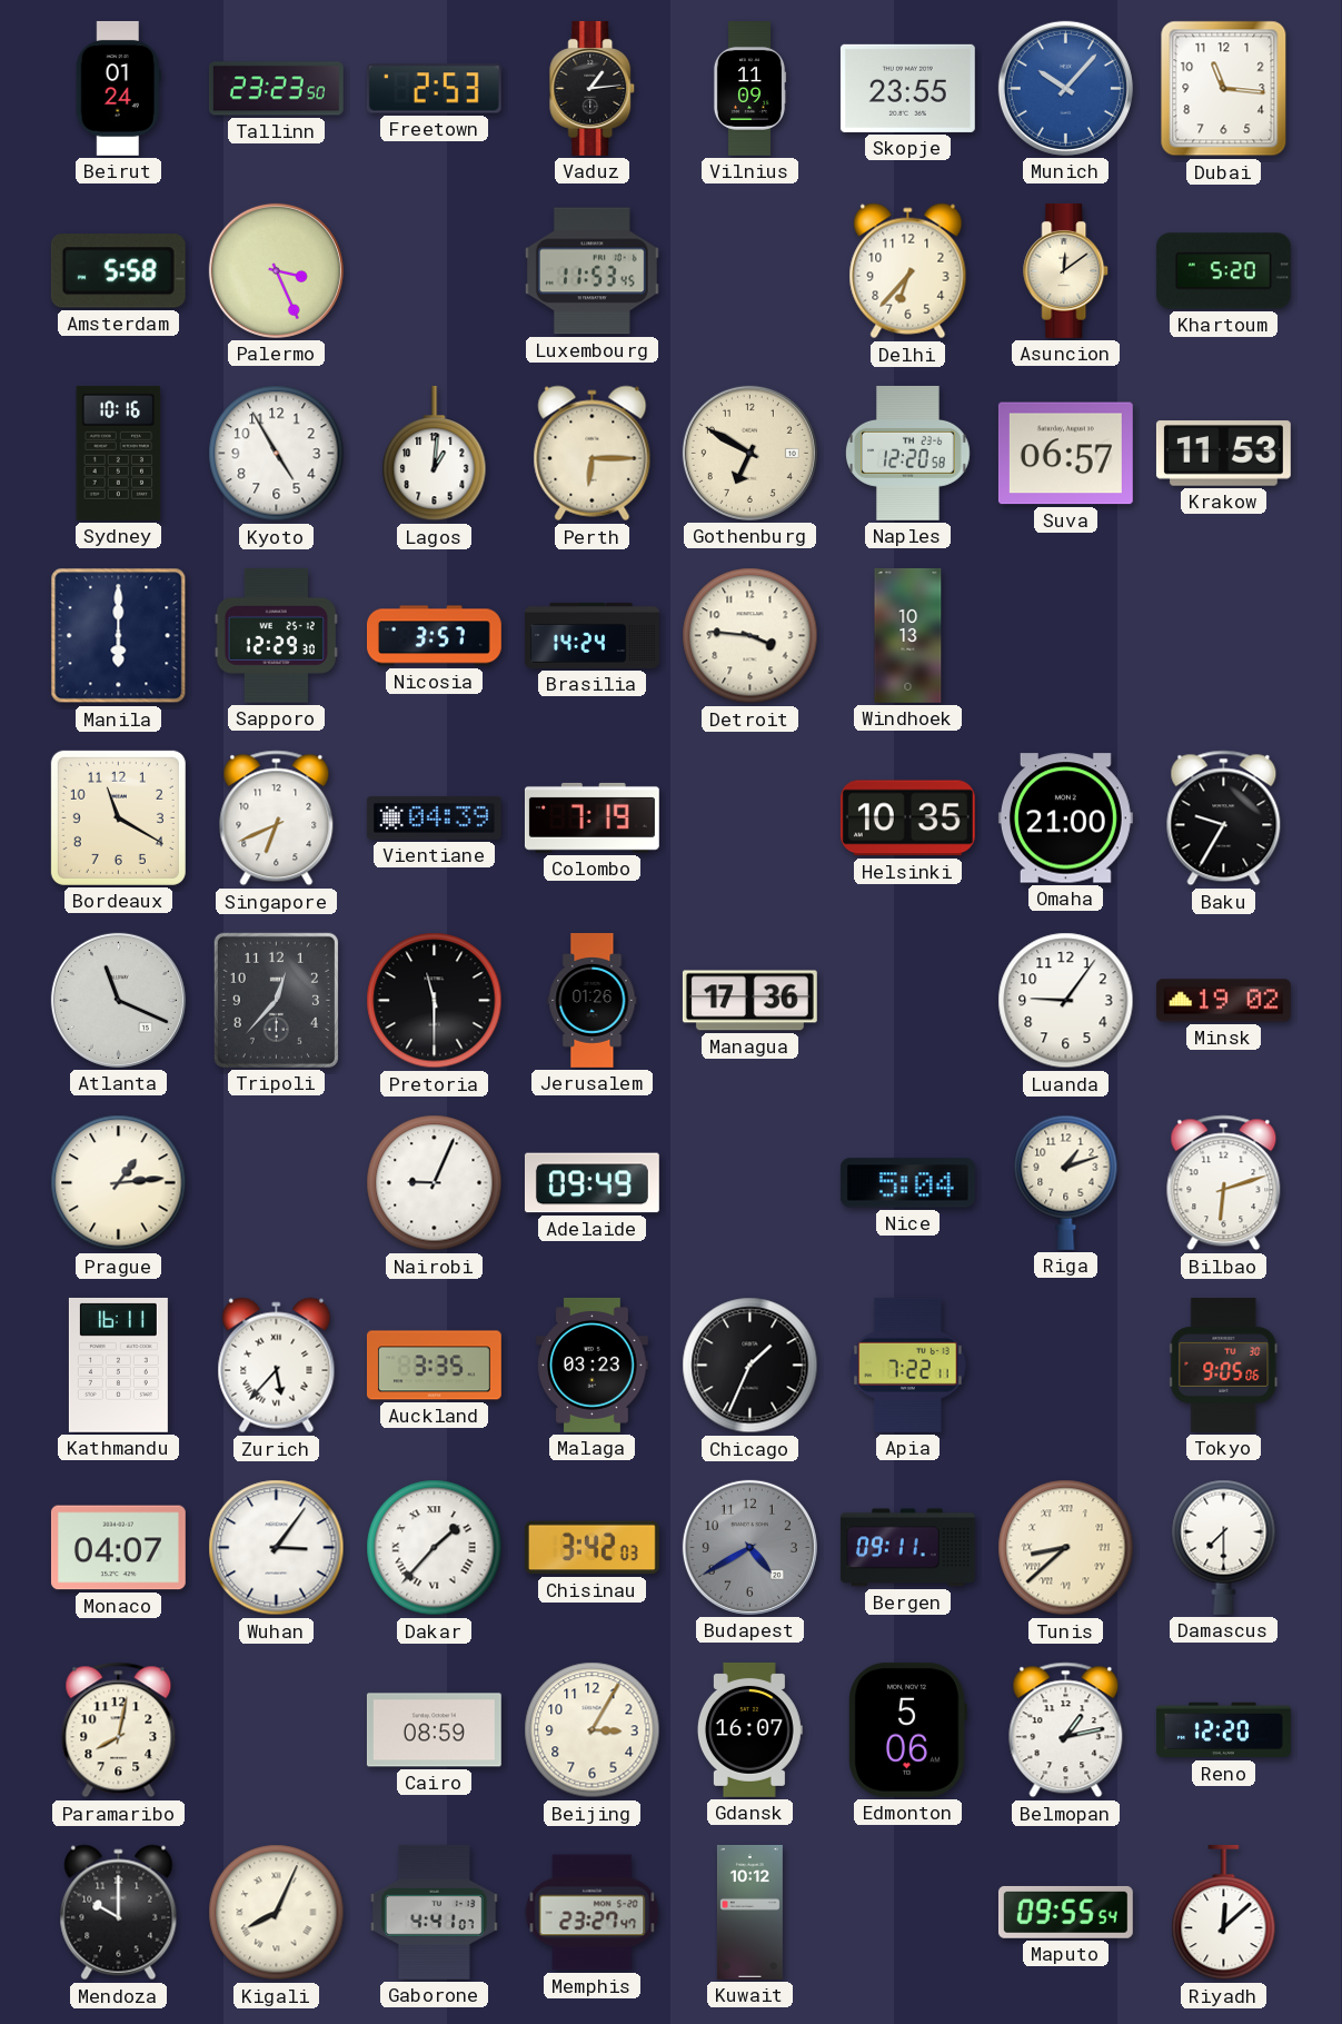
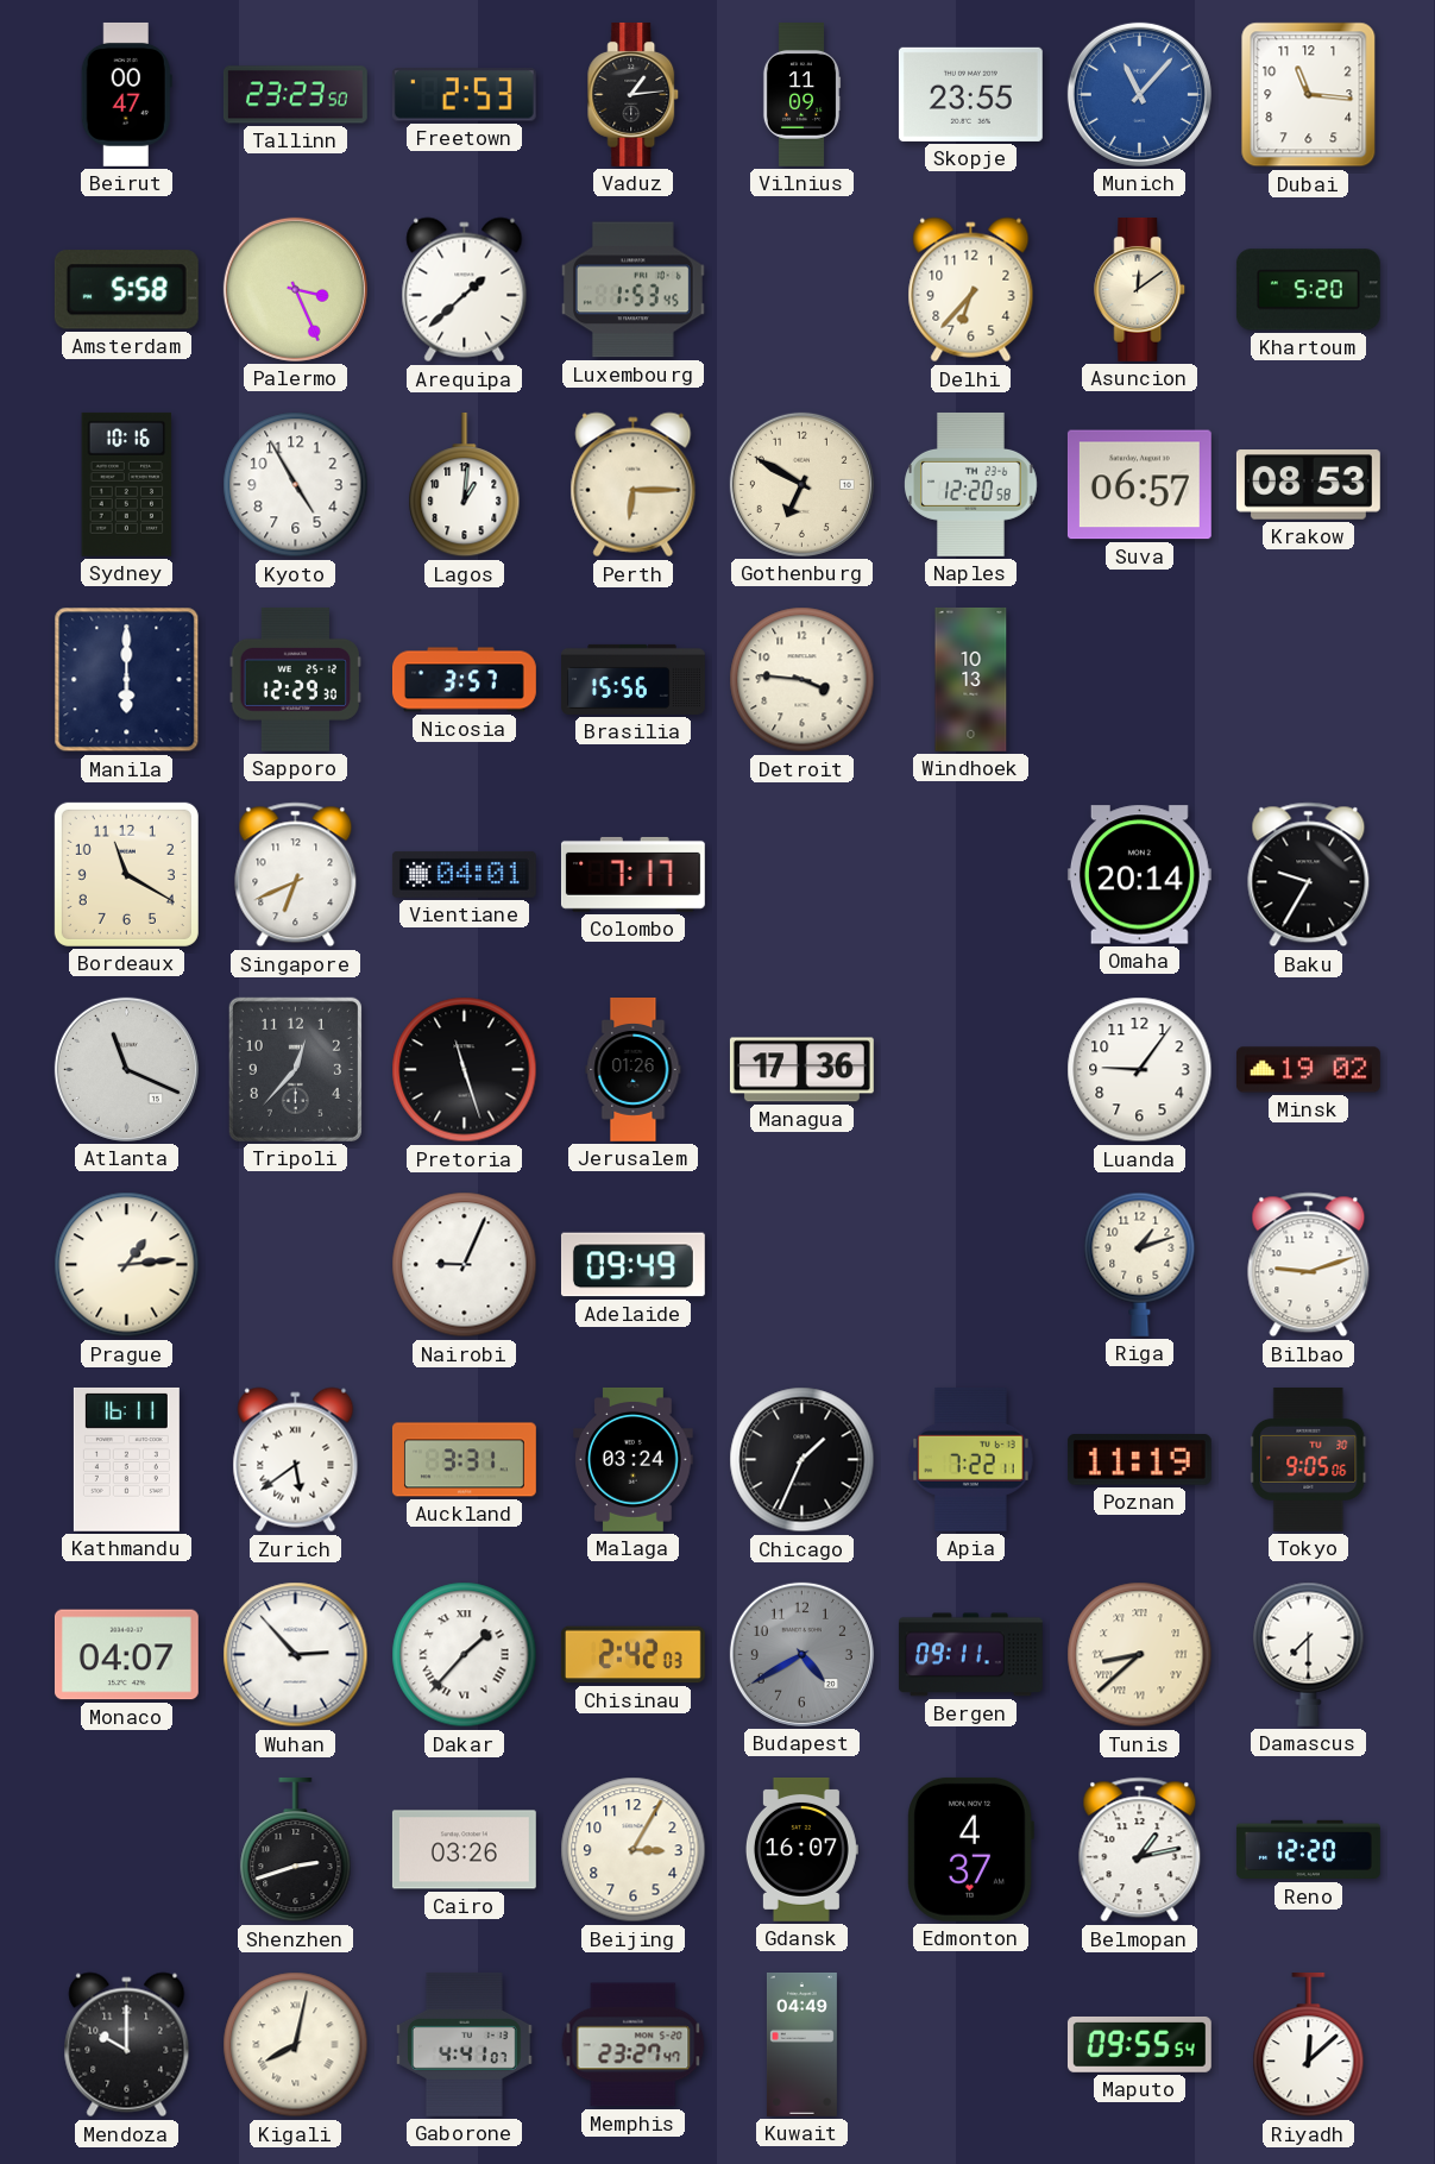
Beirut: 01:24 -> 00:47
Munich: 10:07 -> 11:07
Arequipa: none -> 1:38
Luxembourg: 11:53 -> 1:53
Krakow: 11:53 -> 08:53
Brasilia: 14:24 -> 15:56
Vientiane: 04:39 -> 04:01
Colombo: 7:19 -> 7:17
Helsinki: 10:35 -> none
Omaha: 21:00 -> 20:14
Pretoria: 11:30 -> 11:27
Nice: 5:04 -> none
Bilbao: 6:12 -> 9:12
Zurich: 5:37 -> 5:39
Auckland: 3:35 -> 3:31
Malaga: 03:23 -> 03:24
Poznan: none -> 11:19
Wuhan: 3:06 -> 2:53
Chisinau: 3:42 -> 2:42
Paramaribo: 8:02 -> none
Shenzhen: none -> 2:42
Cairo: 08:59 -> 03:26
Edmonton: 5:06 -> 4:37
Kigali: 8:04 -> 8:02
Kuwait: 10:12 -> 04:49
